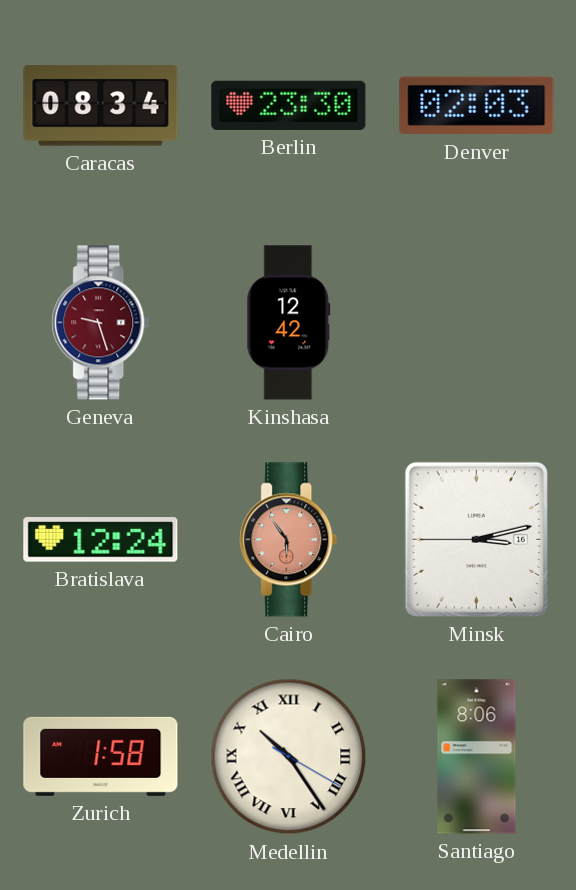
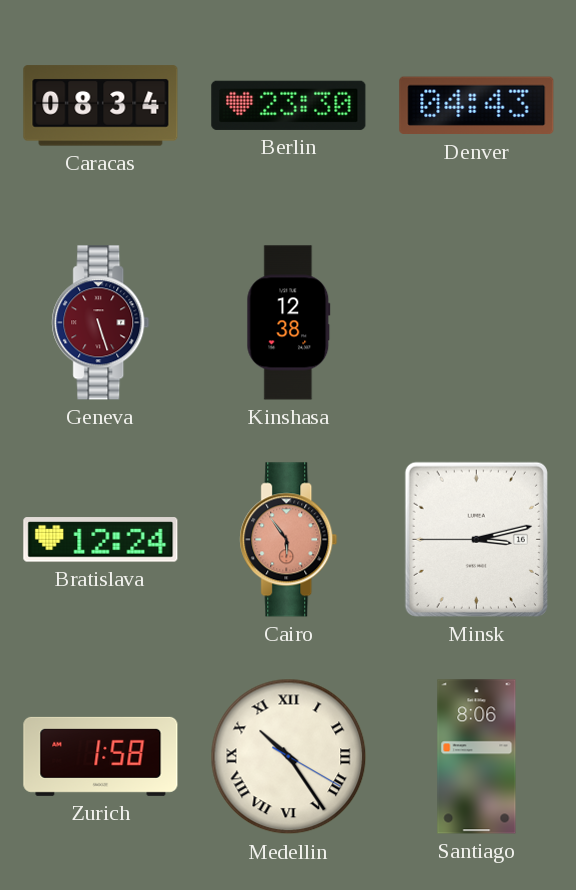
Denver: 02:03 -> 04:43
Geneva: 9:27 -> 5:27
Kinshasa: 12:42 -> 12:38
